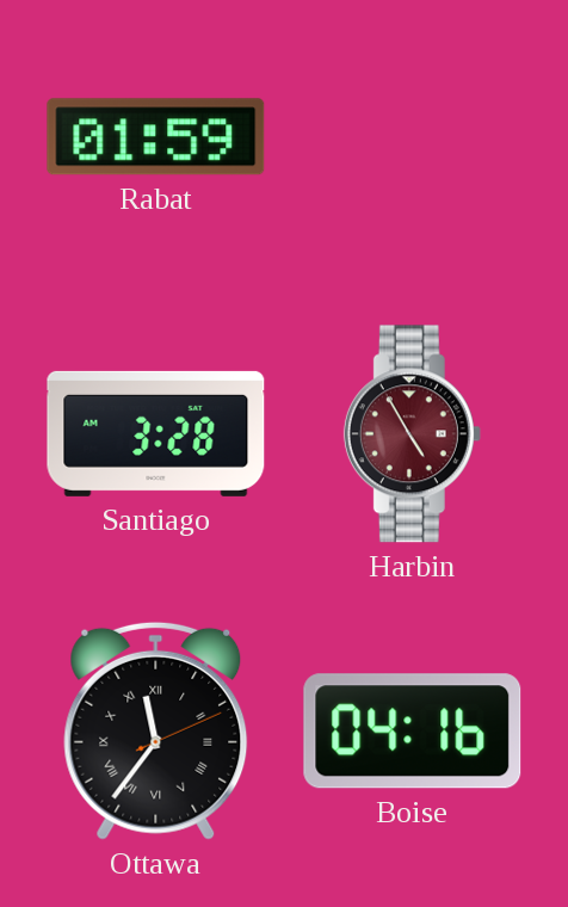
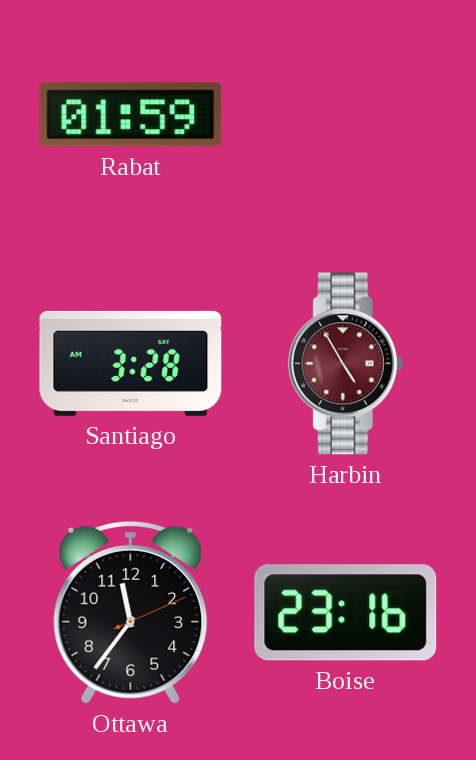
Ottawa numerals: Roman -> Arabic
Boise: 04:16 -> 23:16
